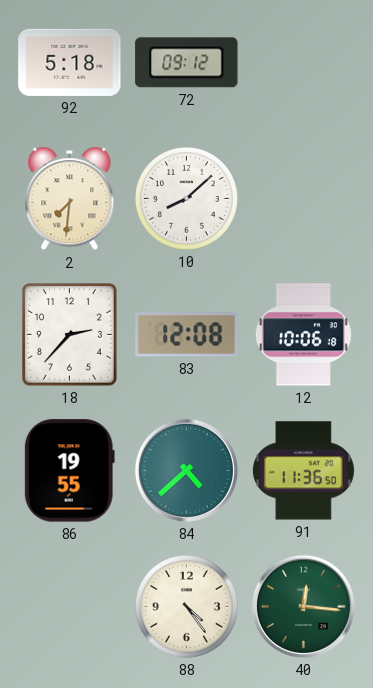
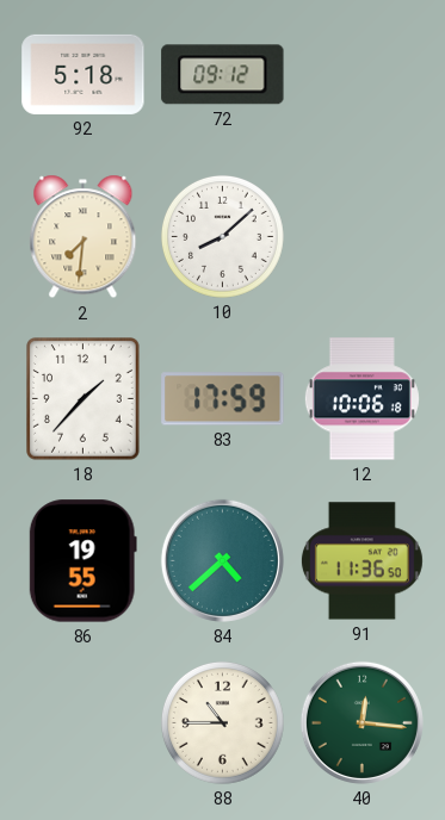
18: 2:37 -> 1:37
83: 12:08 -> 17:59
88: 4:24 -> 10:45
